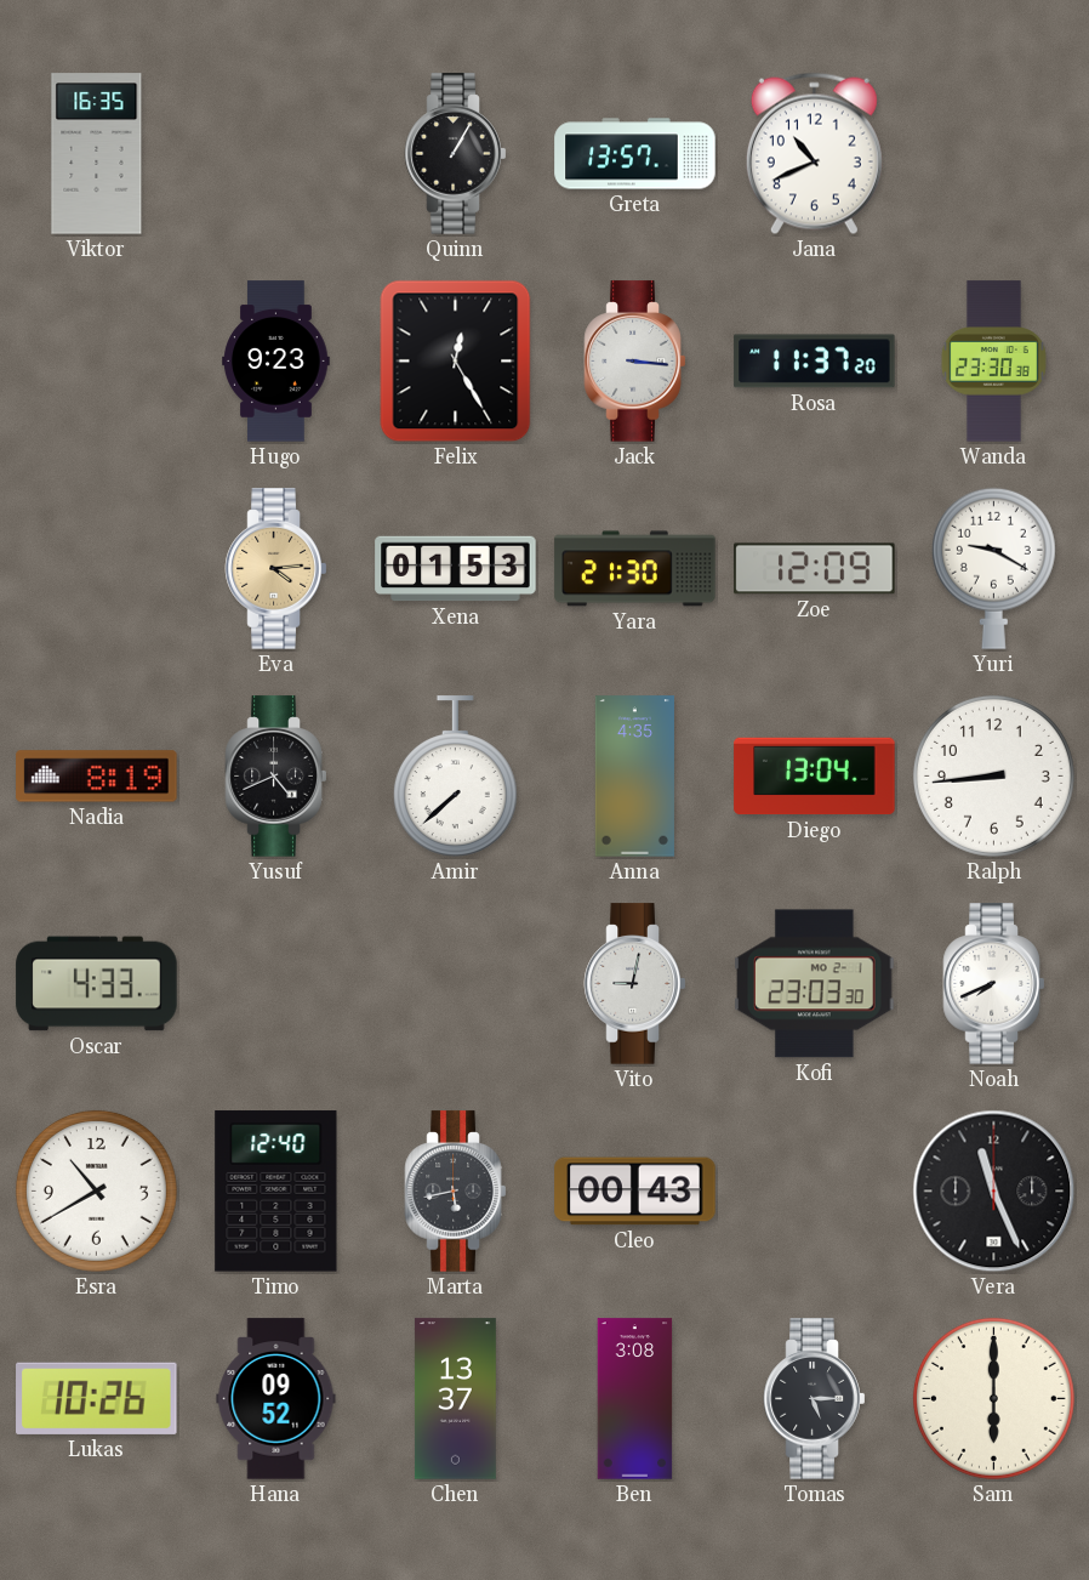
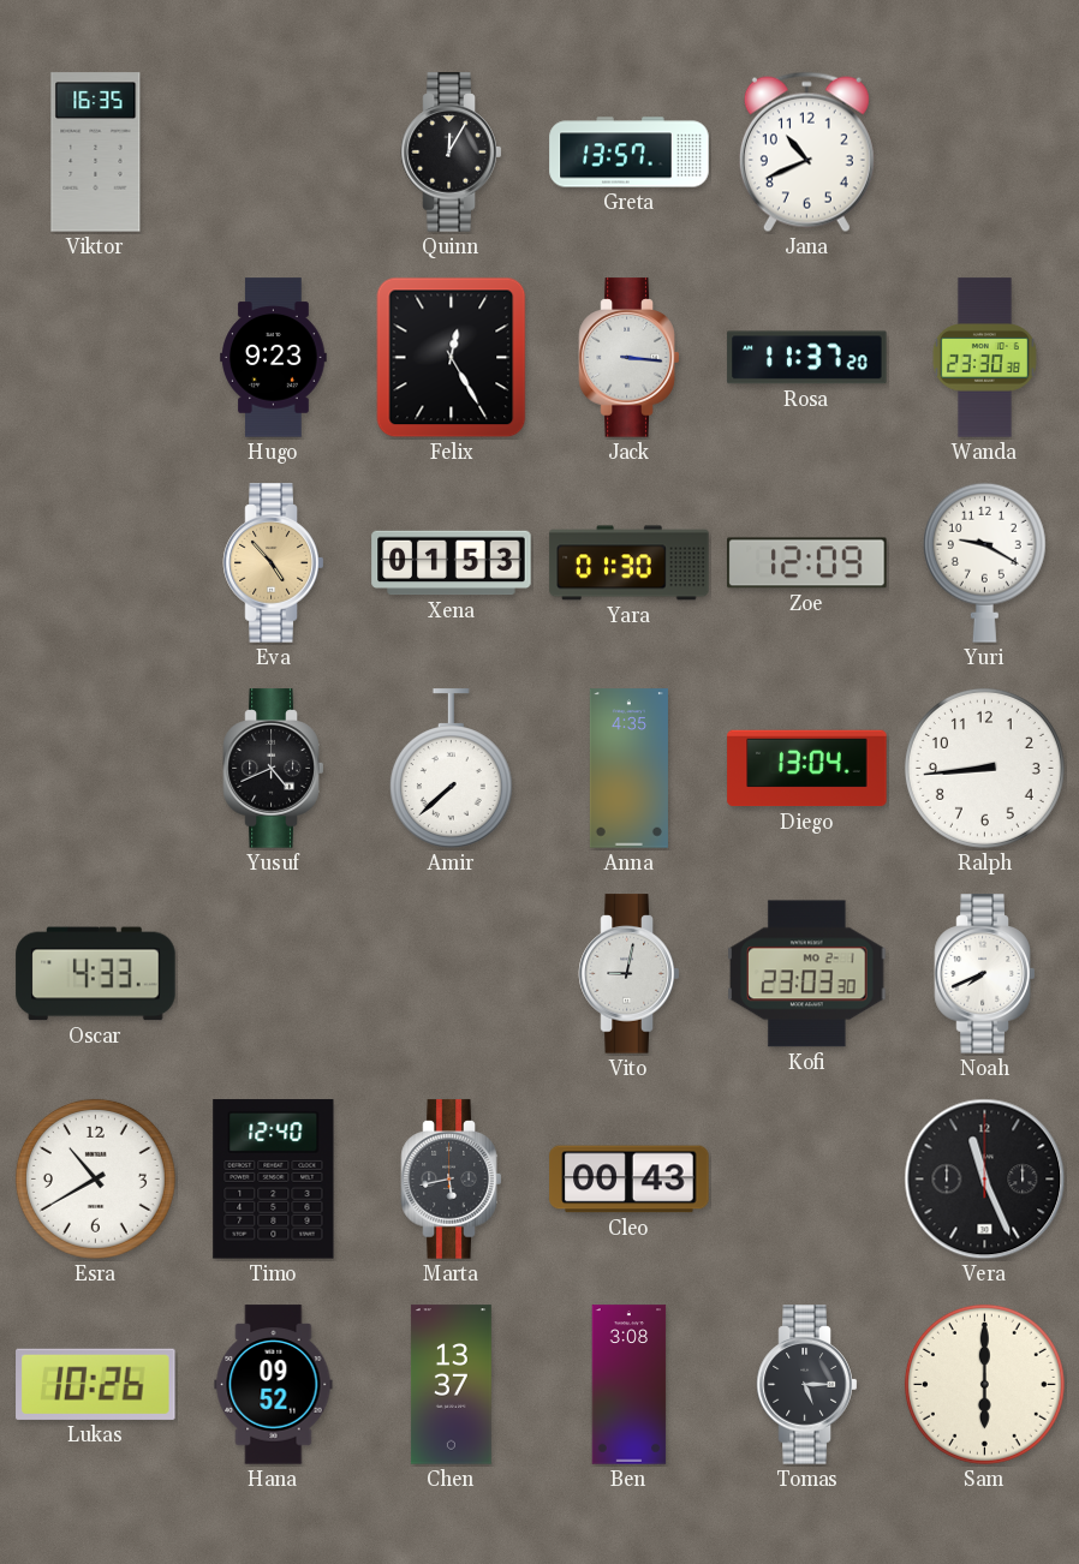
Quinn: 1:05 -> 12:05
Eva: 4:14 -> 4:53
Yara: 21:30 -> 01:30
Nadia: 8:19 -> none
